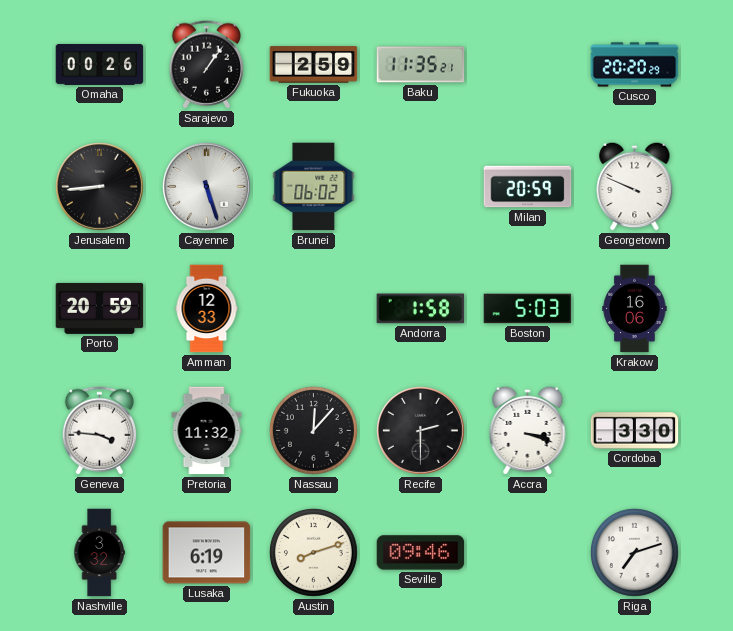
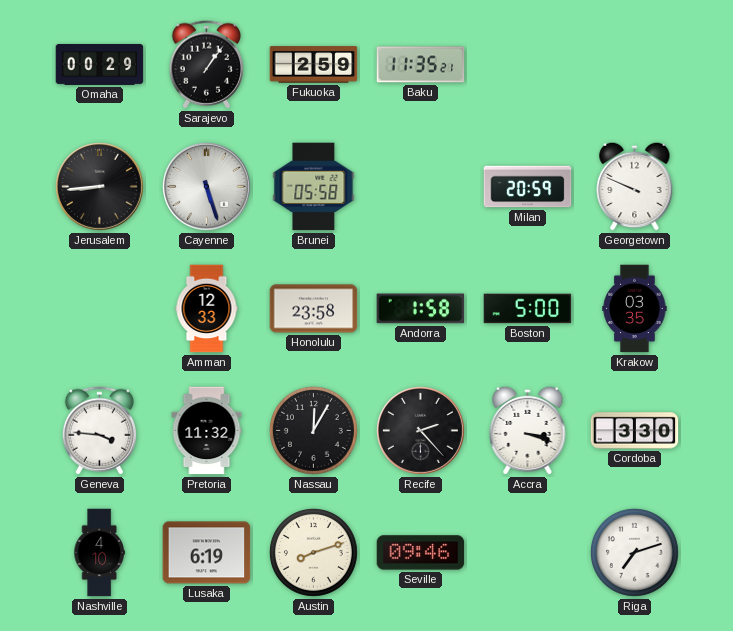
Omaha: 00:26 -> 00:29
Cusco: 20:20 -> none
Brunei: 06:02 -> 05:58
Porto: 20:59 -> none
Honolulu: none -> 23:58
Boston: 5:03 -> 5:00
Krakow: 16:06 -> 03:35
Nassau: 12:07 -> 12:05
Recife: 2:30 -> 2:23
Nashville: 3:32 -> 4:10
